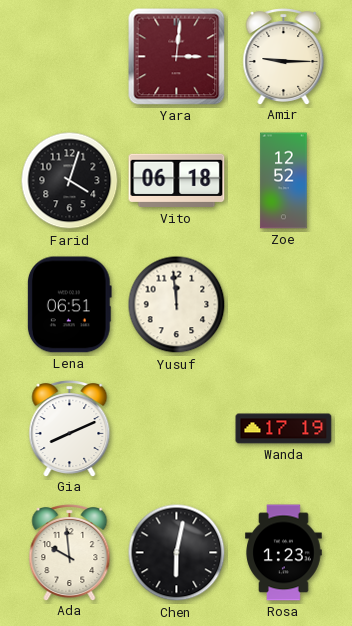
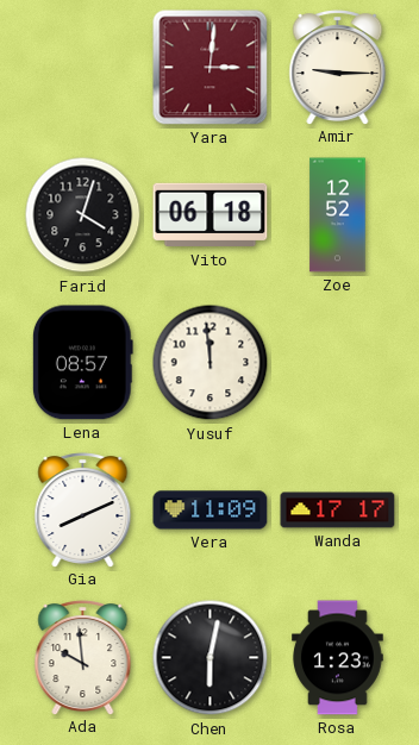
Lena: 06:51 -> 08:57
Vera: none -> 11:09
Wanda: 17:19 -> 17:17
